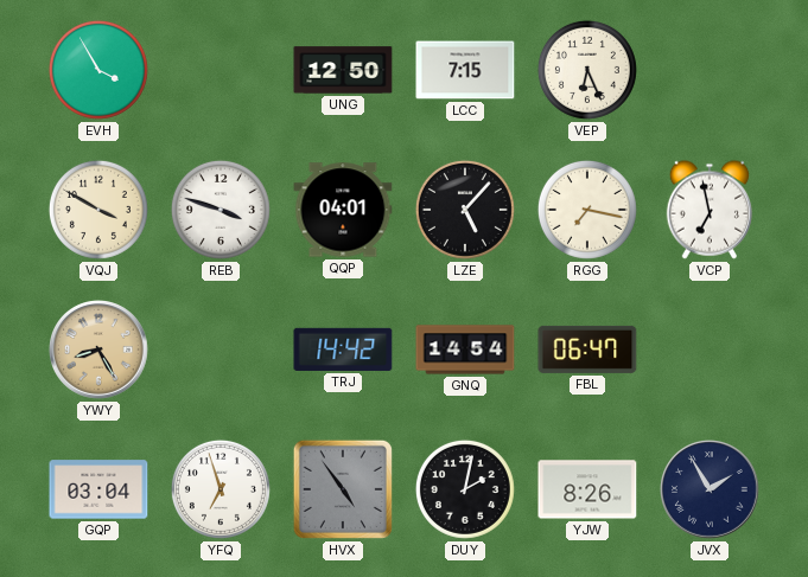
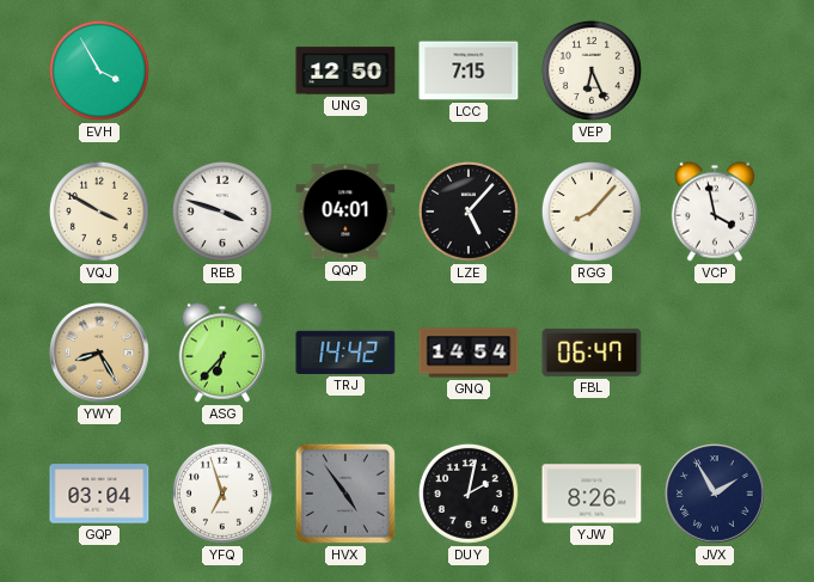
RGG: 7:17 -> 8:07
VCP: 6:58 -> 3:58
ASG: none -> 6:37
